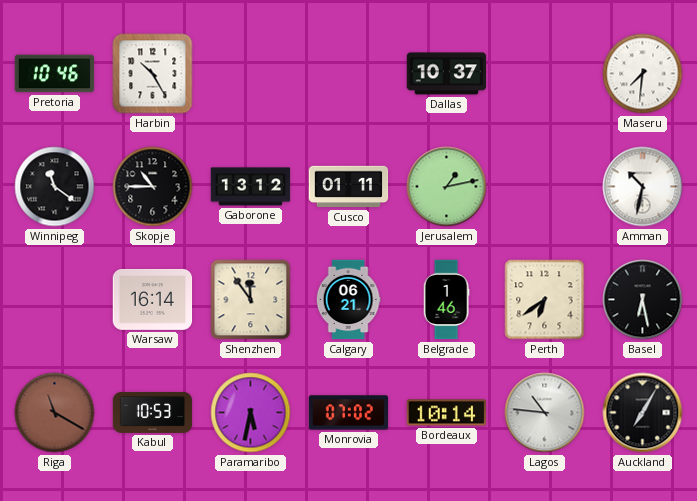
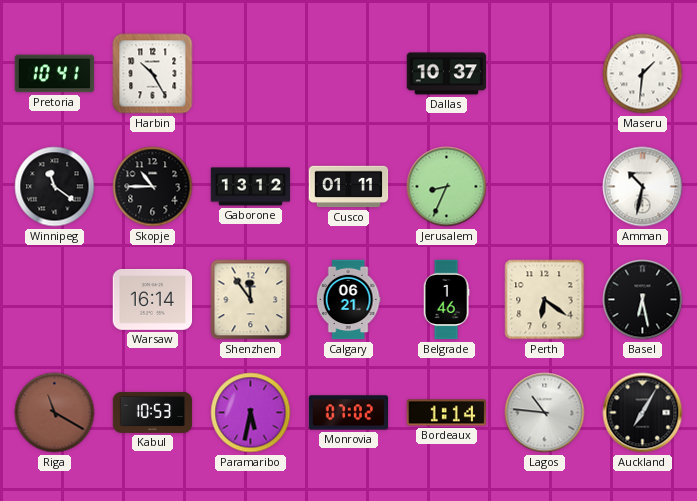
Pretoria: 10:46 -> 10:41
Maseru: 7:31 -> 1:31
Jerusalem: 1:13 -> 8:34
Perth: 6:39 -> 6:21
Bordeaux: 10:14 -> 1:14
